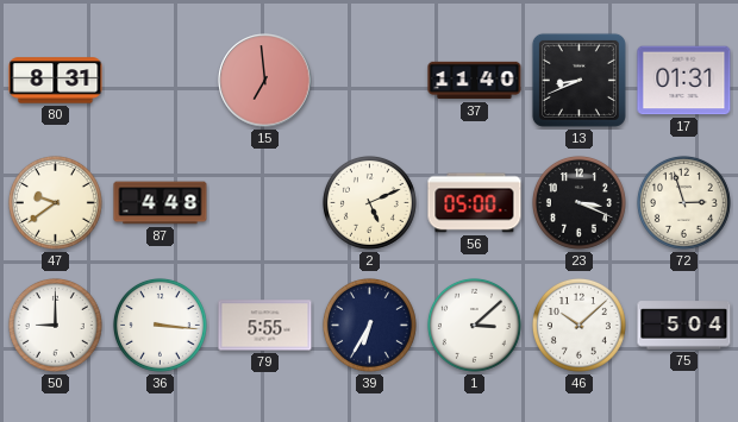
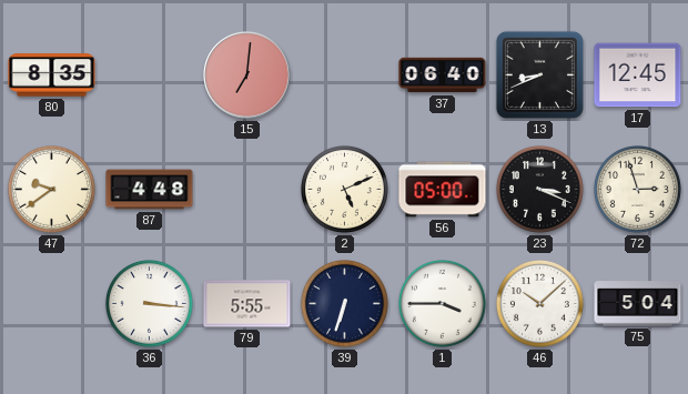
80: 8:31 -> 8:35
15: 6:59 -> 7:01
37: 11:40 -> 06:40
17: 01:31 -> 12:45
50: 9:00 -> none
39: 6:35 -> 6:33
1: 3:08 -> 3:45
